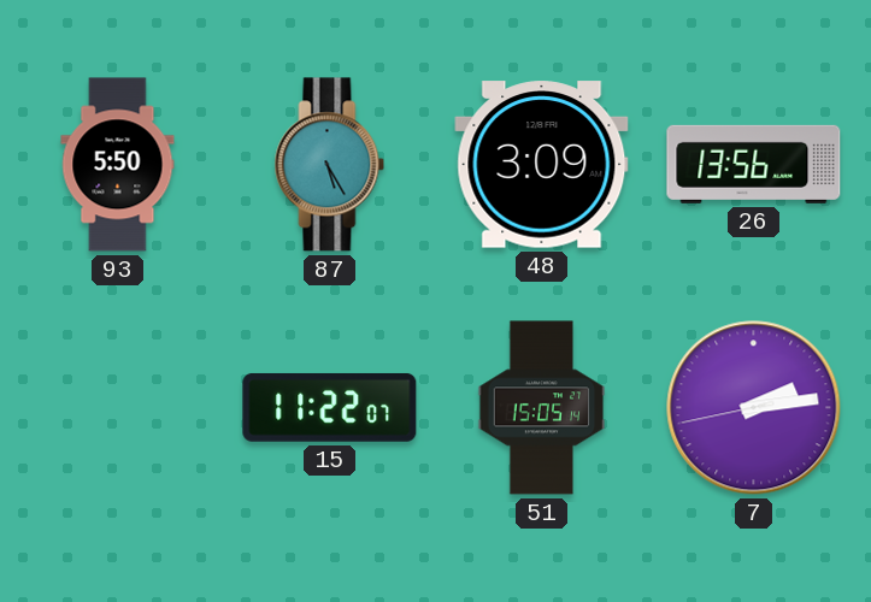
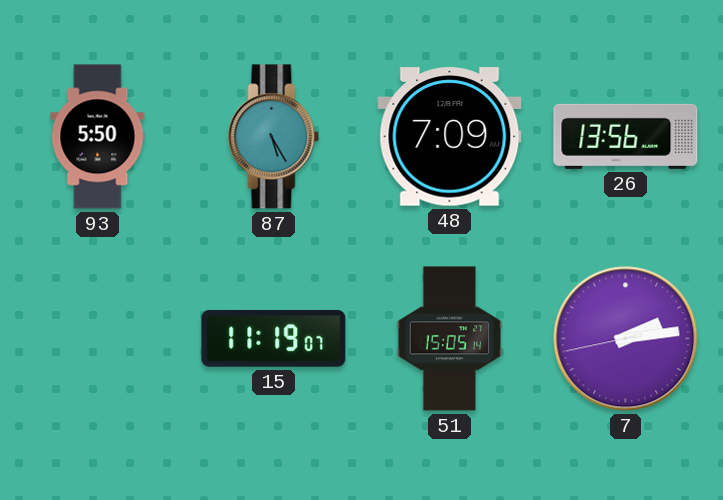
48: 3:09 -> 7:09
15: 11:22 -> 11:19
